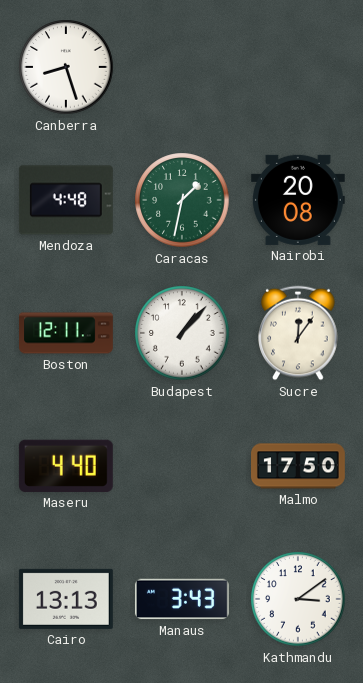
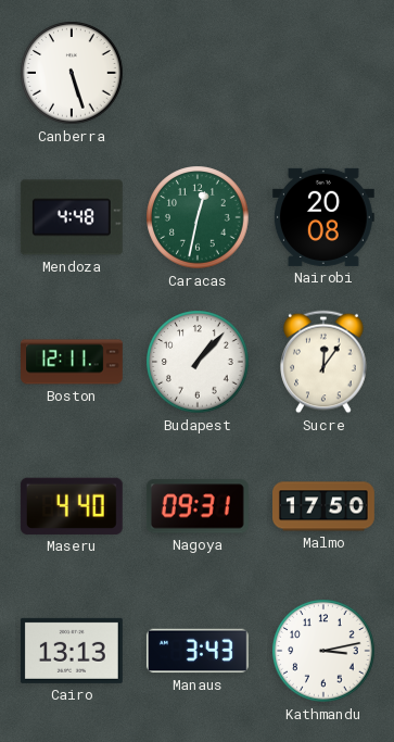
Canberra: 8:27 -> 5:27
Caracas: 1:32 -> 12:32
Nagoya: none -> 09:31
Kathmandu: 3:09 -> 3:13
